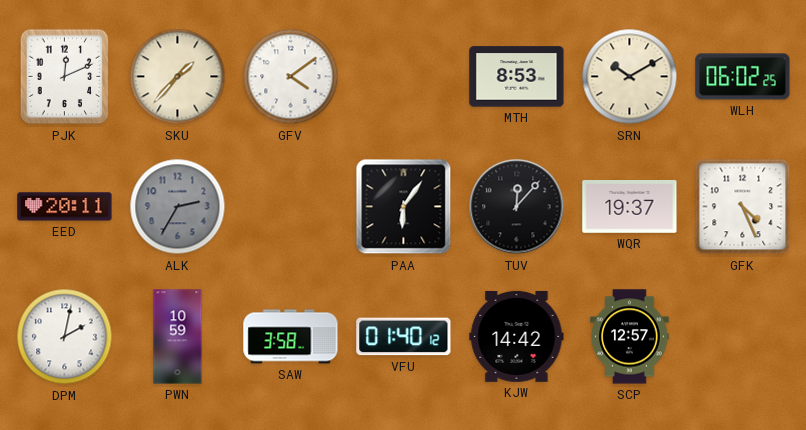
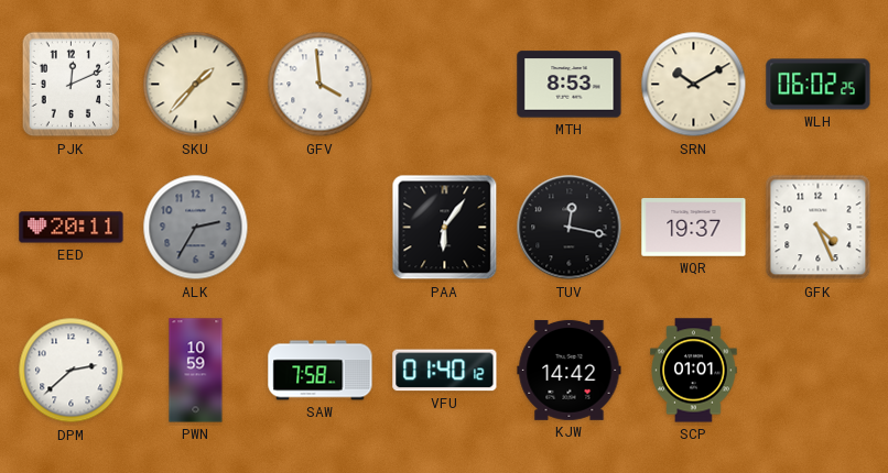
GFV: 4:09 -> 3:59
TUV: 12:07 -> 12:17
DPM: 2:02 -> 2:38
SAW: 3:58 -> 7:58
SCP: 12:57 -> 01:01
